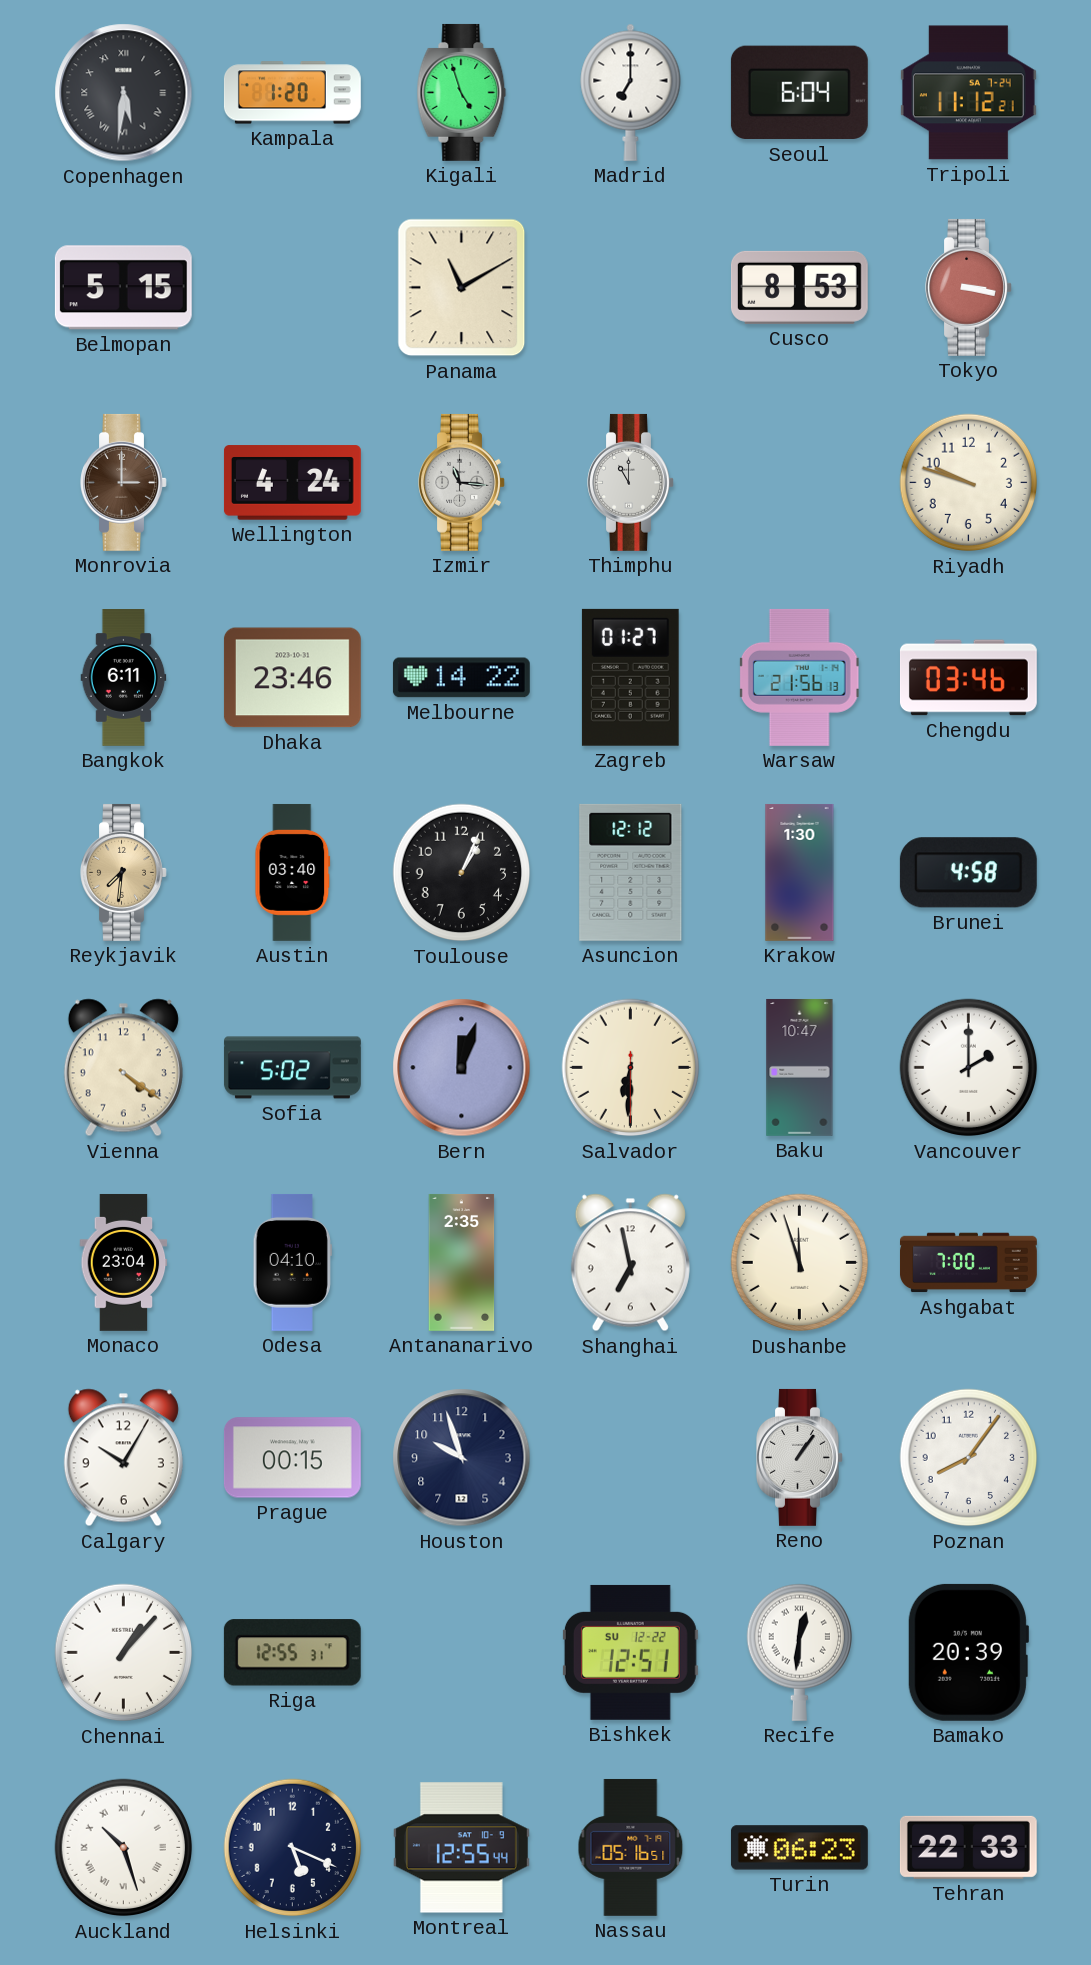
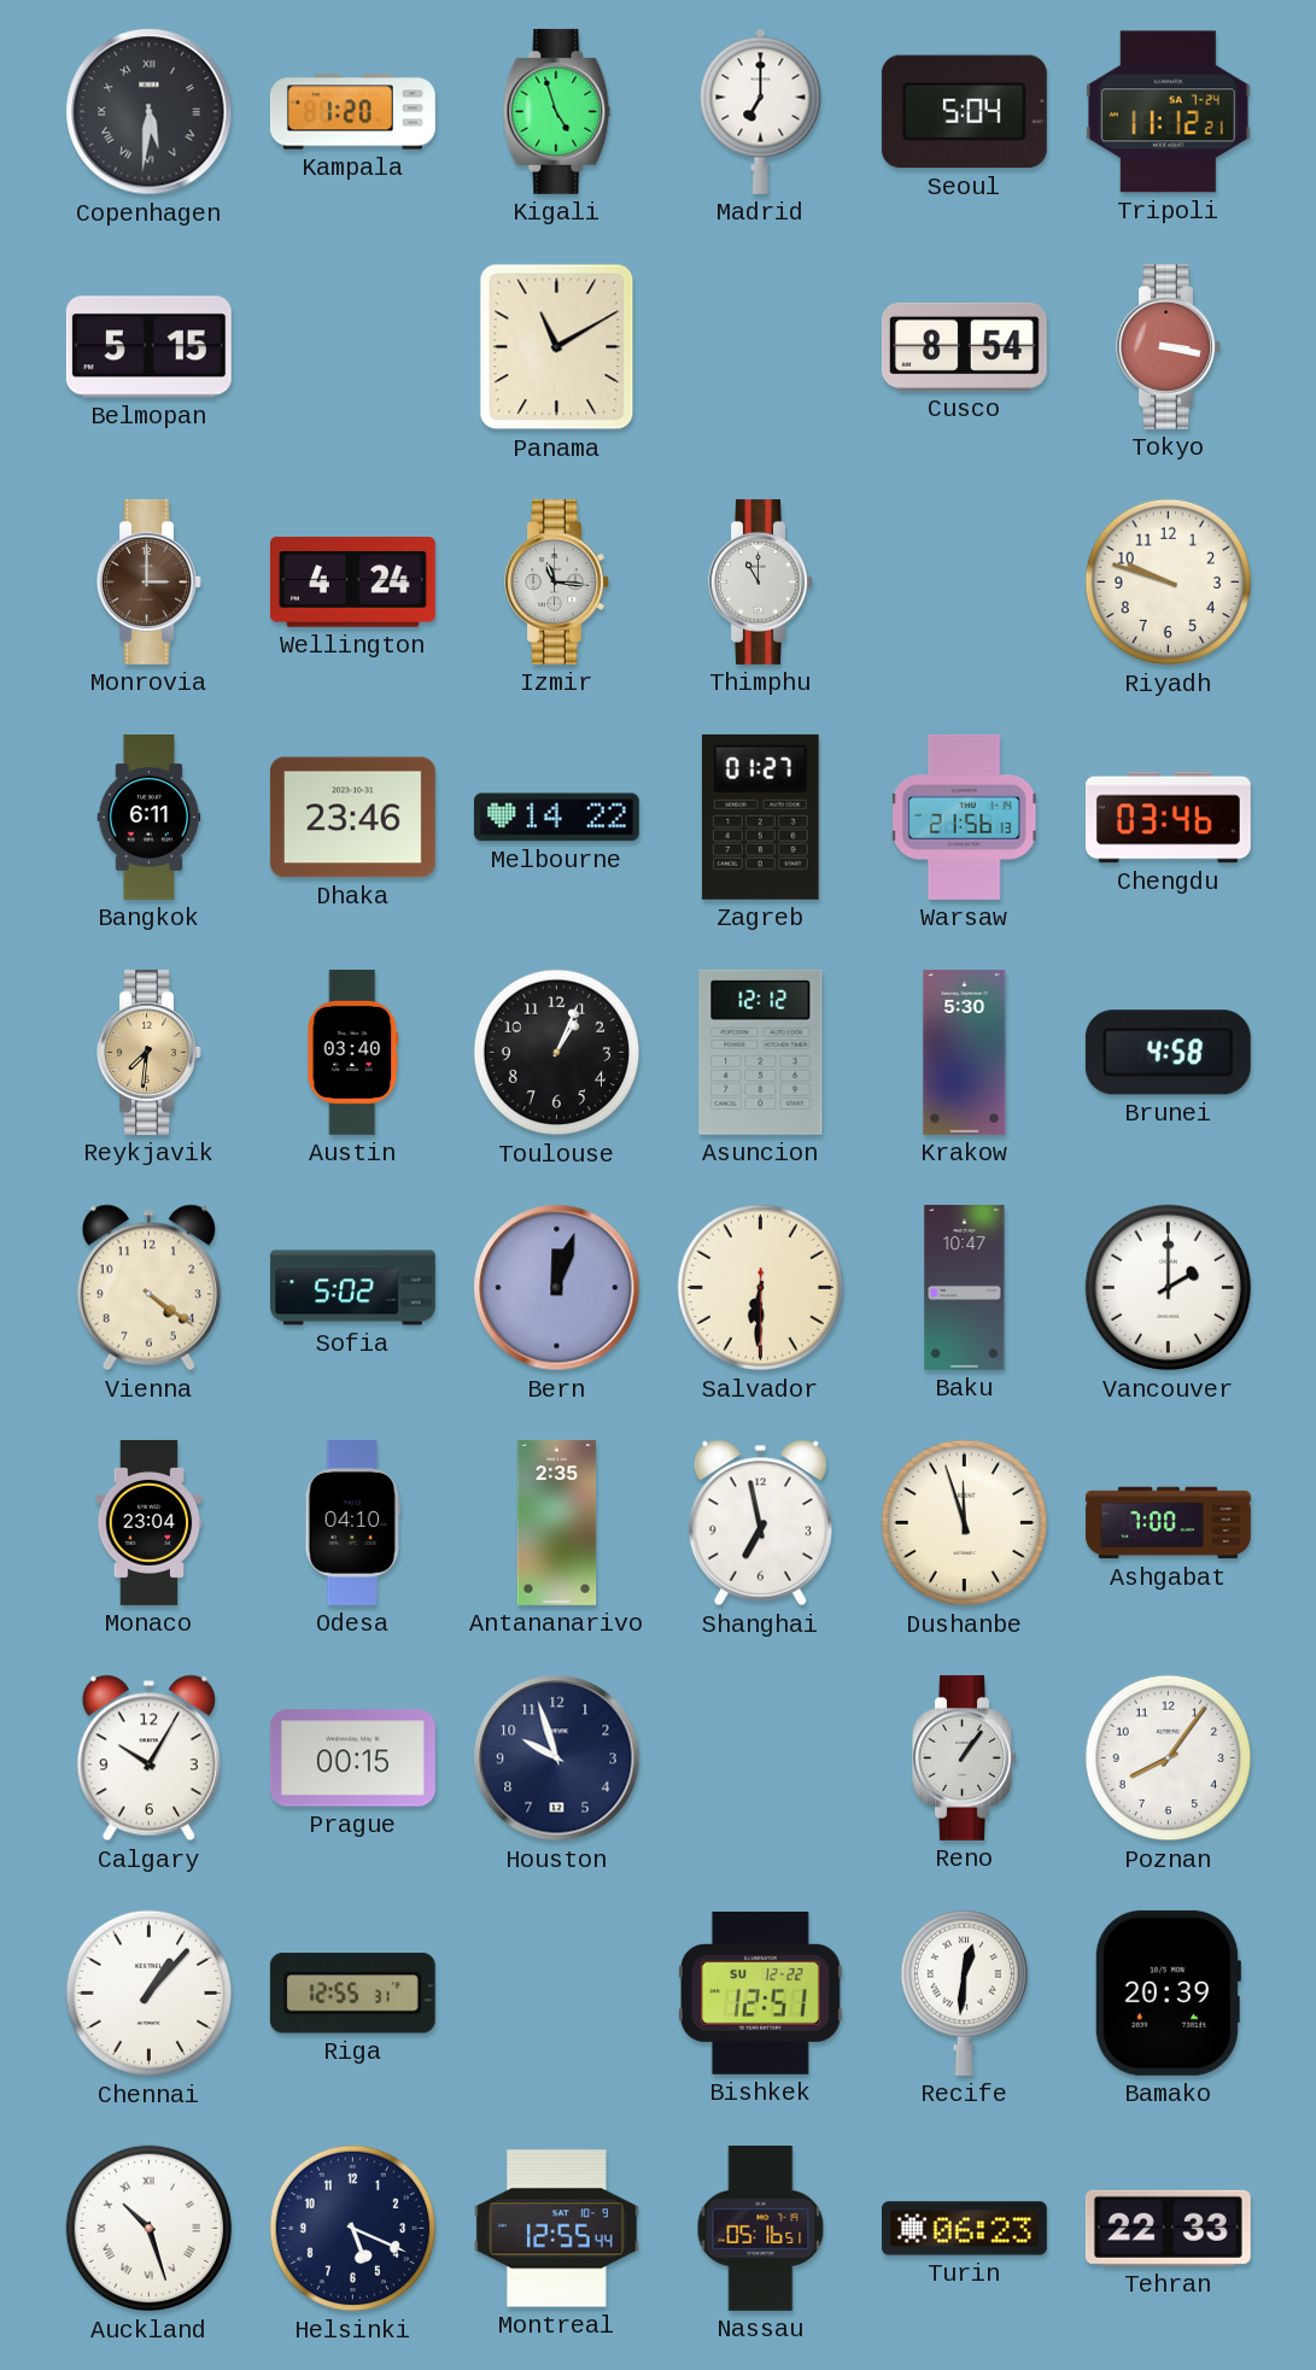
Seoul: 6:04 -> 5:04
Cusco: 8:53 -> 8:54
Krakow: 1:30 -> 5:30
